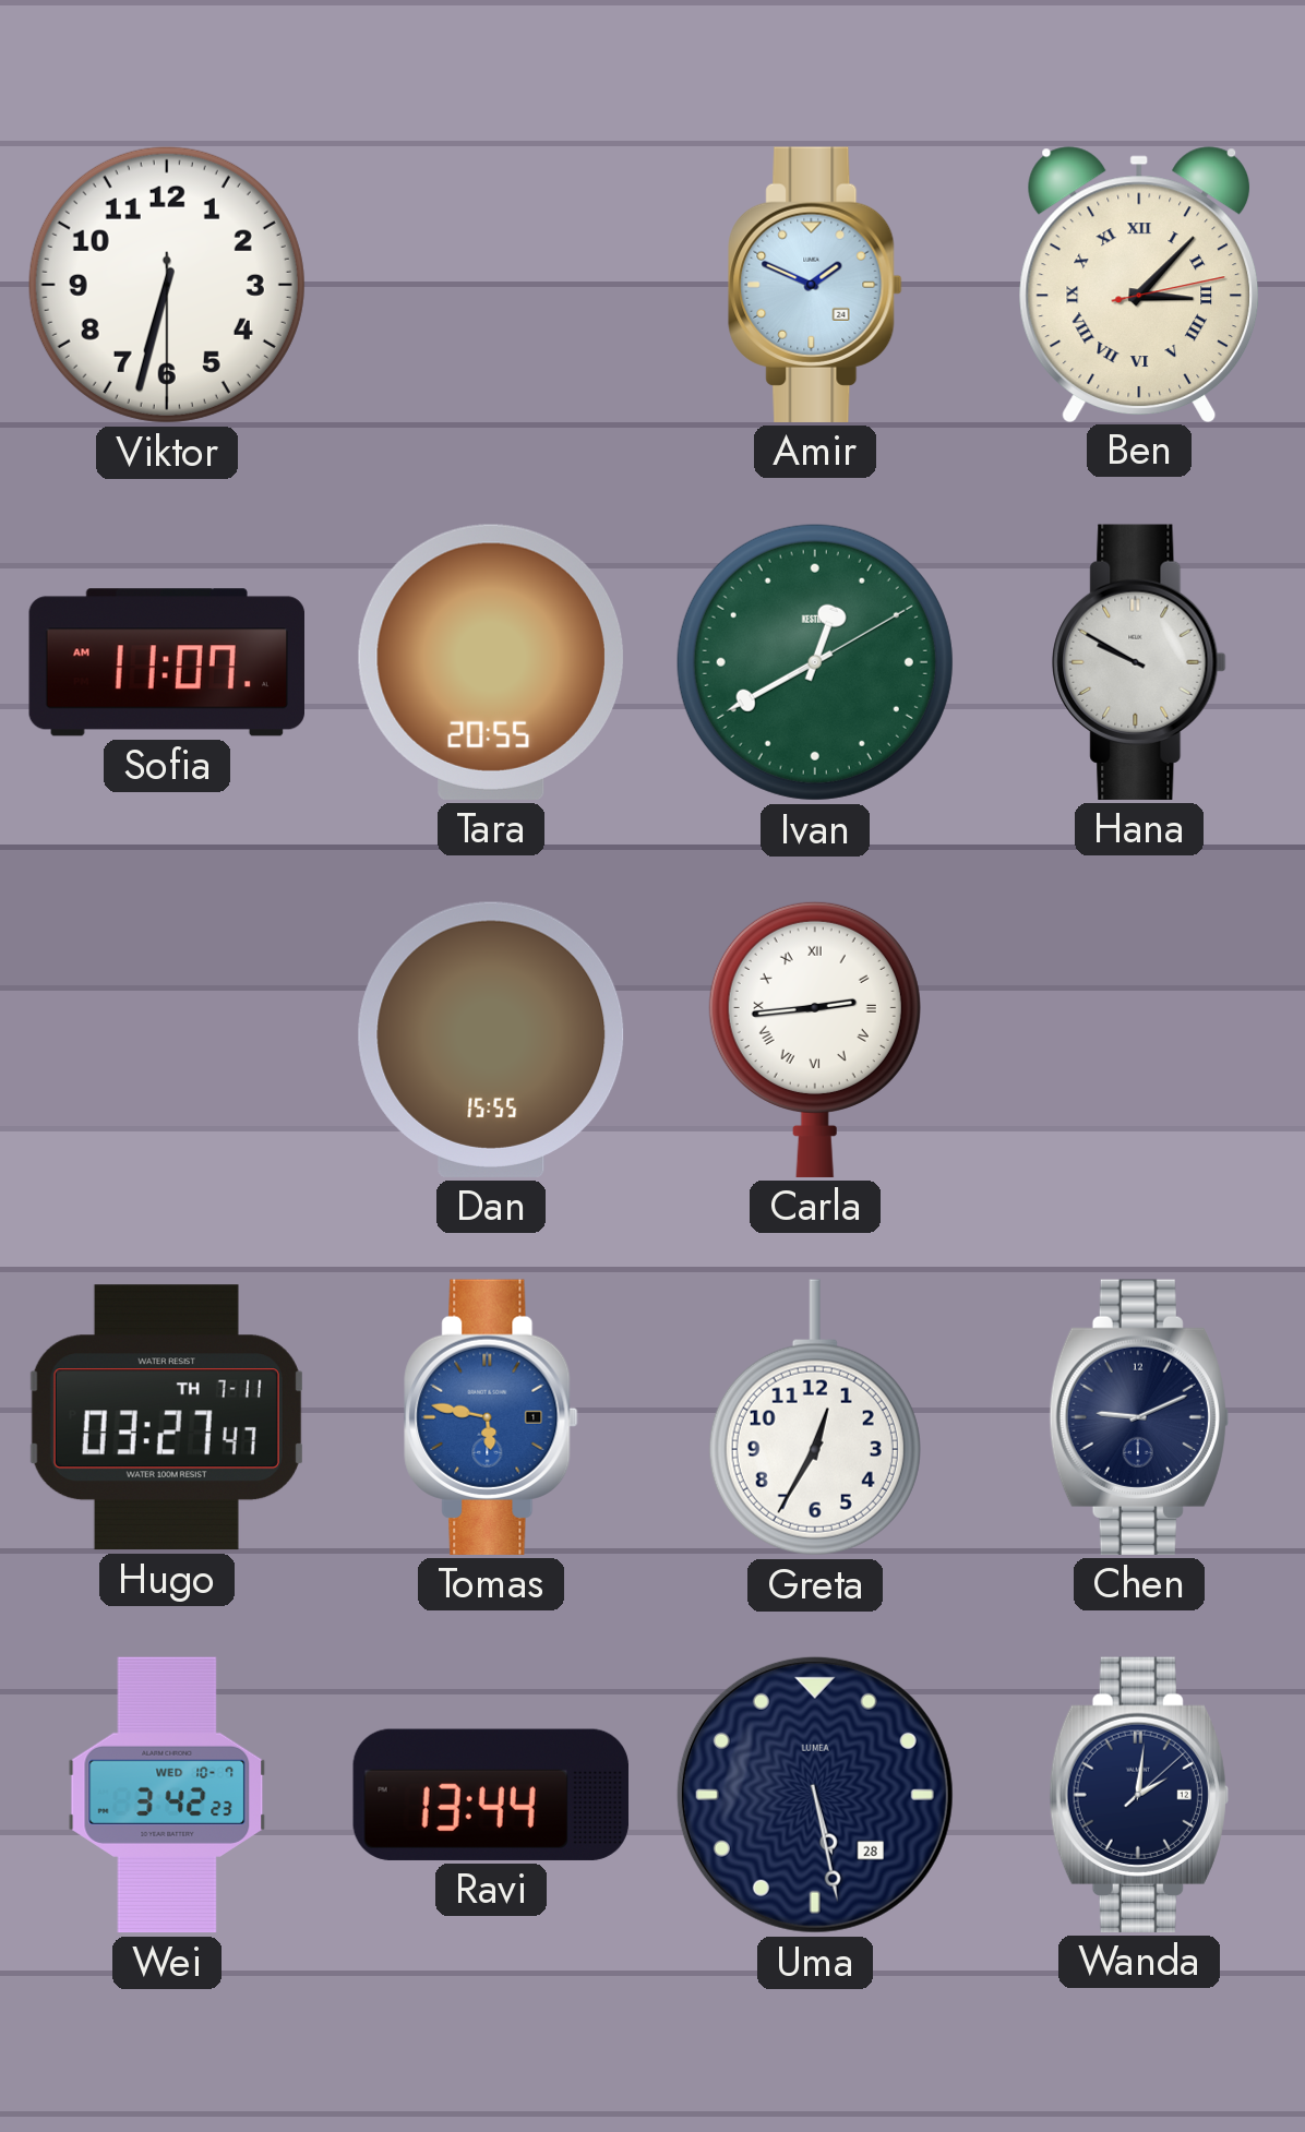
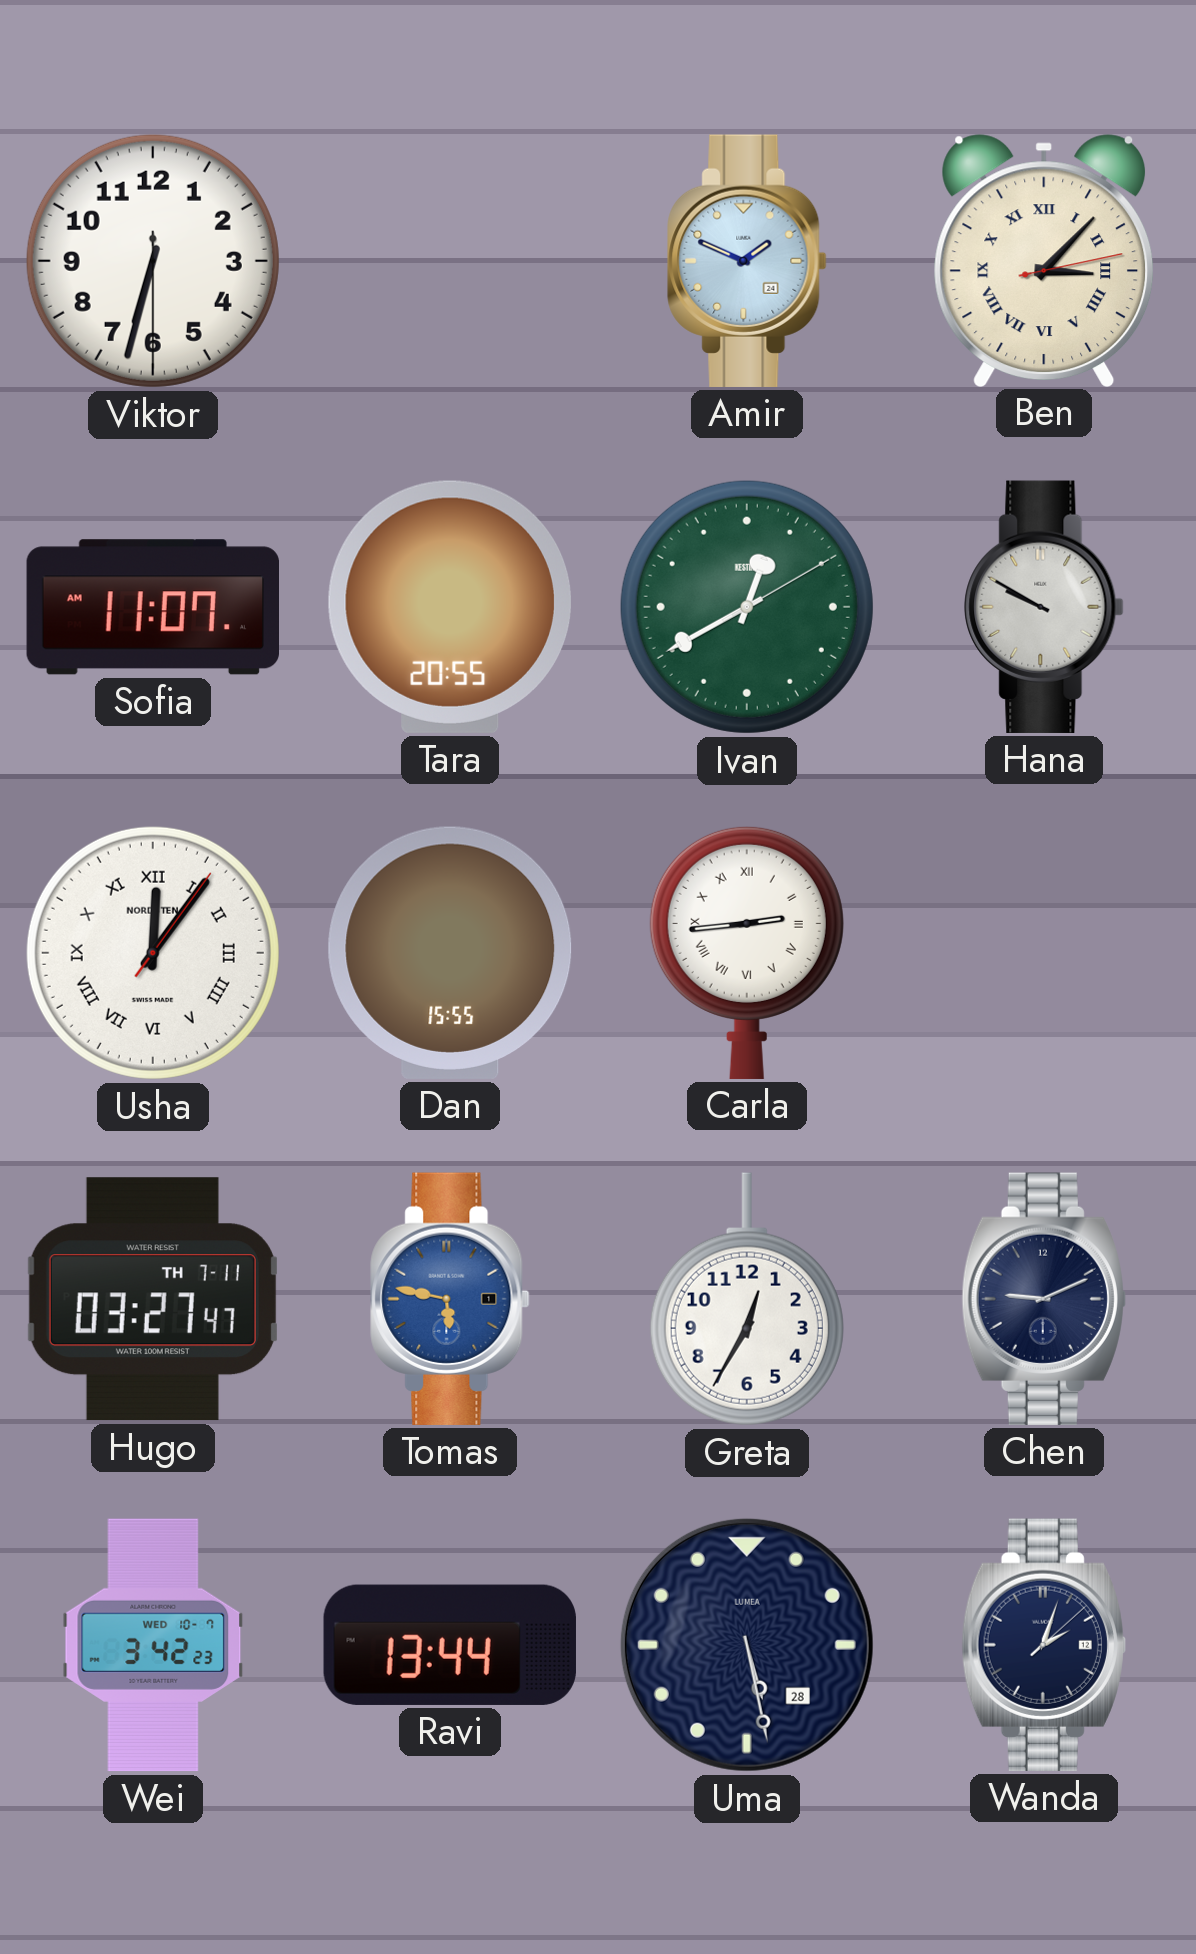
Usha: none -> 12:06
Wanda: 2:01 -> 2:03
